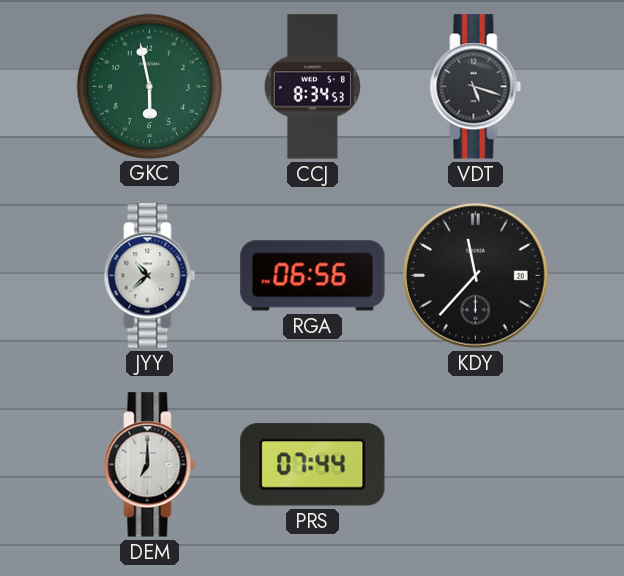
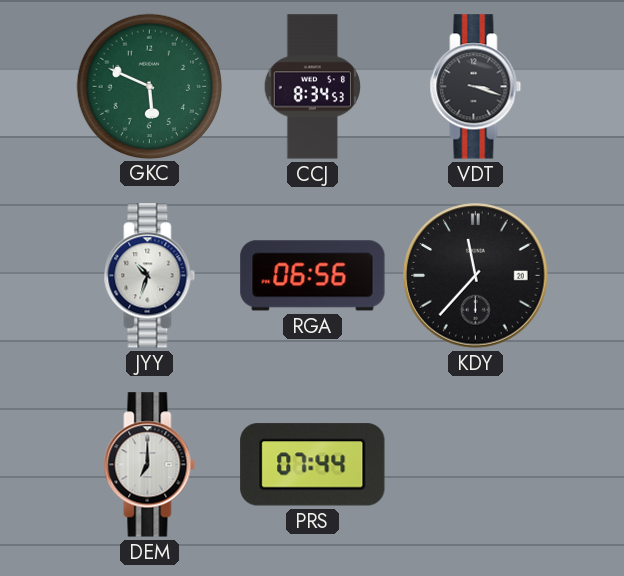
GKC: 5:58 -> 5:49
VDT: 5:18 -> 3:18
JYY: 10:38 -> 10:33
